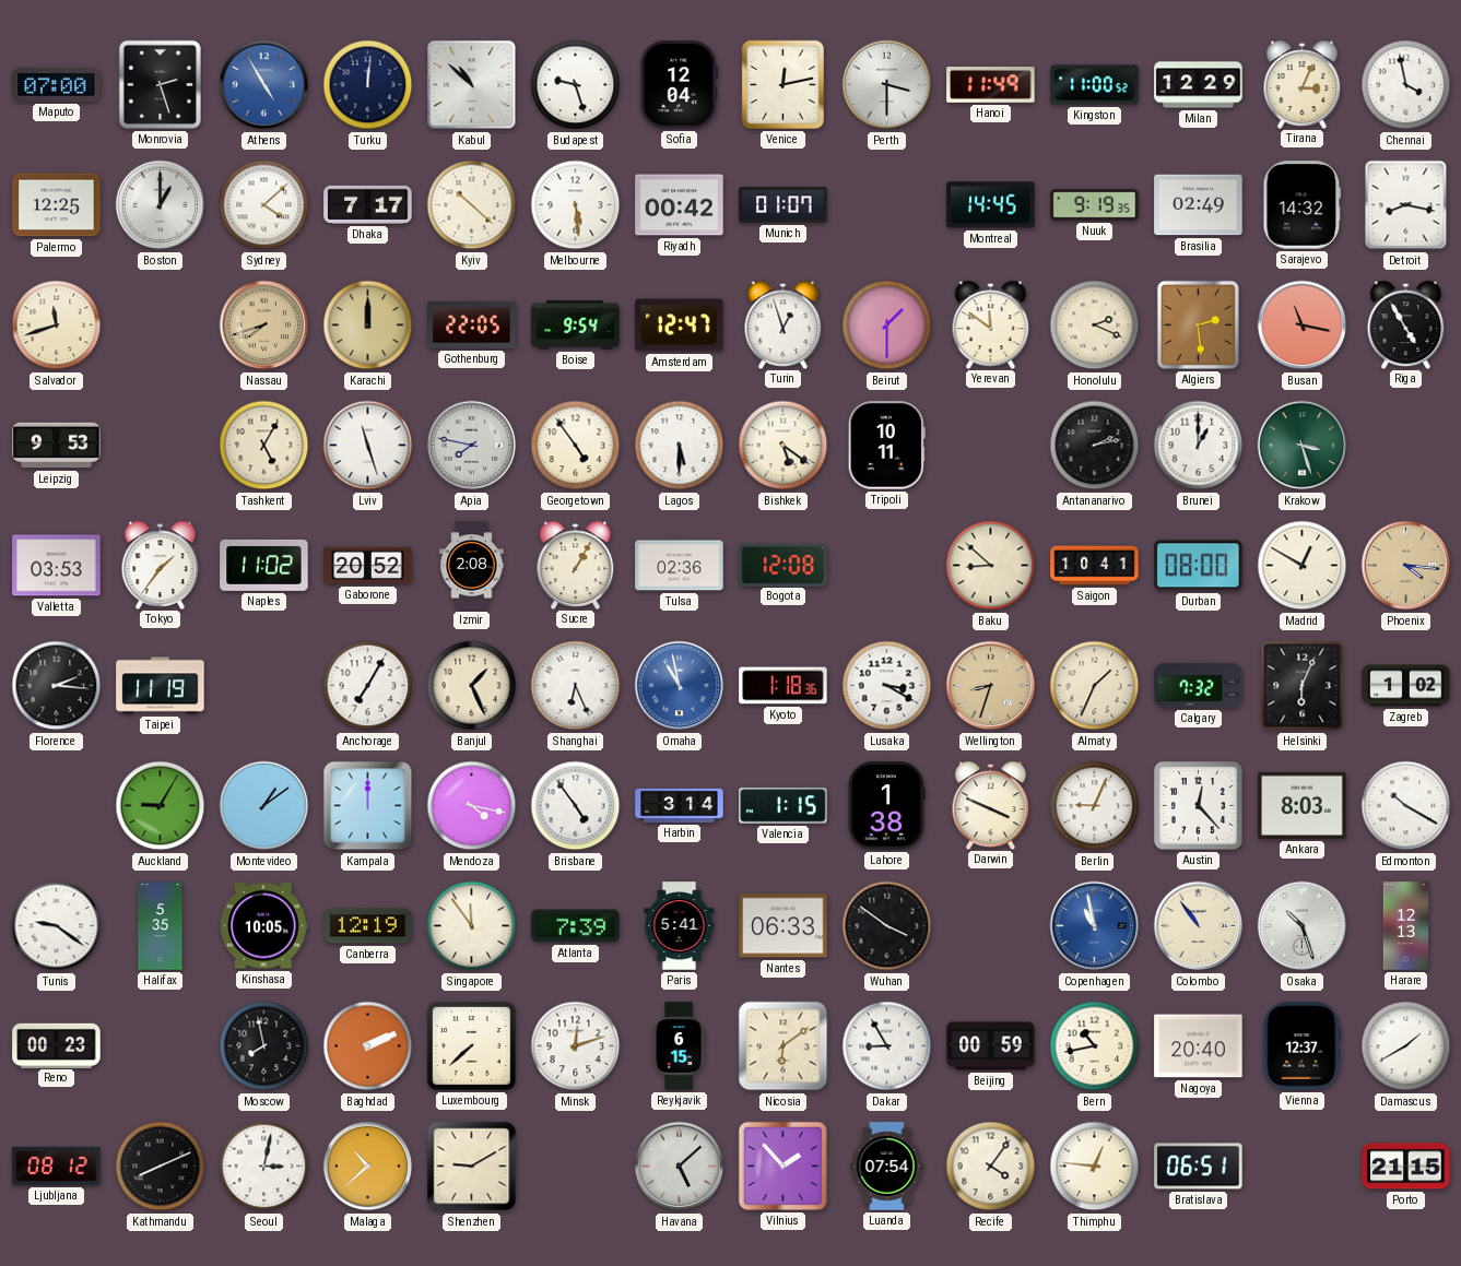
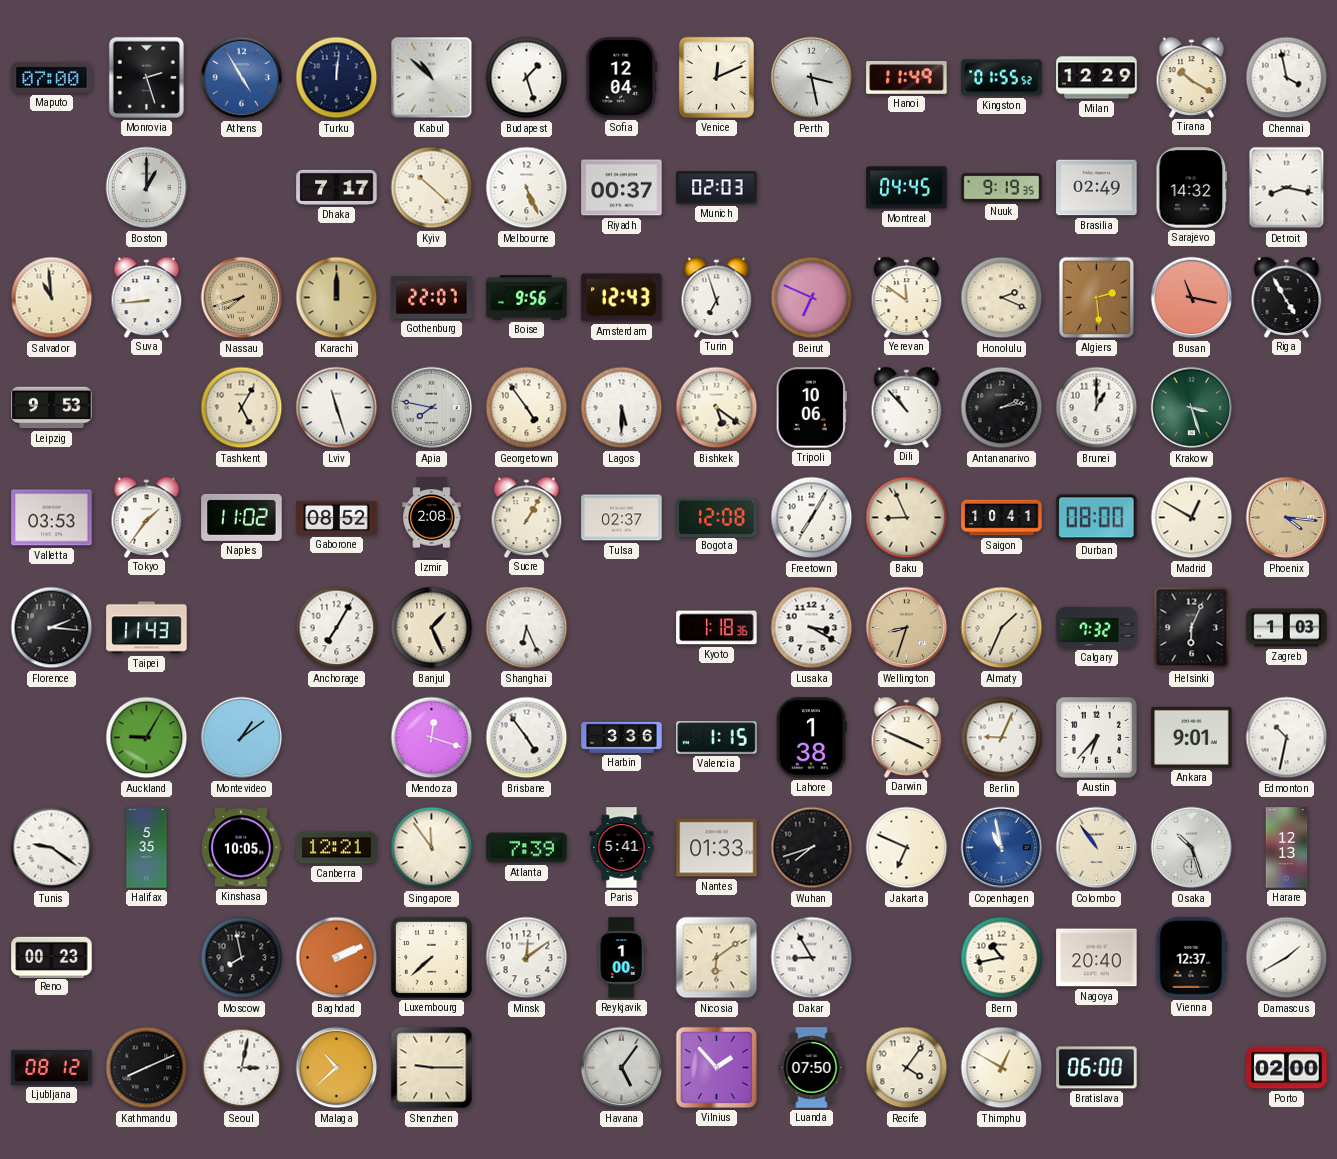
Budapest: 9:27 -> 1:27
Venice: 12:13 -> 12:11
Perth: 3:30 -> 3:28
Kingston: 11:00 -> 01:55
Tirana: 3:04 -> 10:20
Palermo: 12:25 -> none
Sydney: 4:08 -> none
Melbourne: 5:29 -> 5:26
Riyadh: 00:42 -> 00:37
Munich: 01:07 -> 02:03
Montreal: 14:45 -> 04:45
Salvador: 11:42 -> 10:59
Suva: none -> 8:44
Gothenburg: 22:05 -> 22:07
Boise: 9:54 -> 9:56
Amsterdam: 12:47 -> 12:43
Turin: 12:57 -> 6:57
Beirut: 1:30 -> 6:49
Tripoli: 10:11 -> 10:06
Dili: none -> 10:53
Gaborone: 20:52 -> 08:52
Tulsa: 02:36 -> 02:37
Freetown: none -> 7:05
Baku: 8:52 -> 8:56
Taipei: 11:19 -> 11:43
Omaha: 10:58 -> none
Zagreb: 1:02 -> 1:03
Kampala: 12:00 -> none
Mendoza: 4:17 -> 12:18
Harbin: 3:14 -> 3:36
Austin: 12:23 -> 6:37
Ankara: 8:03 -> 9:01
Edmonton: 10:20 -> 10:32
Canberra: 12:19 -> 12:21
Nantes: 06:33 -> 01:33
Wuhan: 3:51 -> 7:42
Jakarta: none -> 6:49
Minsk: 12:12 -> 12:09
Reykjavik: 6:15 -> 1:00
Beijing: 00:59 -> none
Shenzhen: 9:10 -> 9:15
Havana: 5:08 -> 5:06
Luanda: 07:54 -> 07:50
Thimphu: 12:46 -> 12:50
Bratislava: 06:51 -> 06:00
Porto: 21:15 -> 02:00
